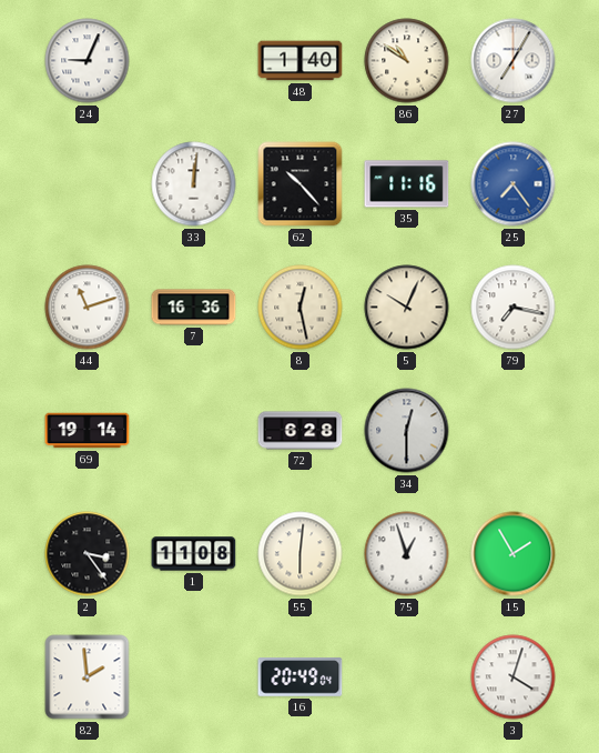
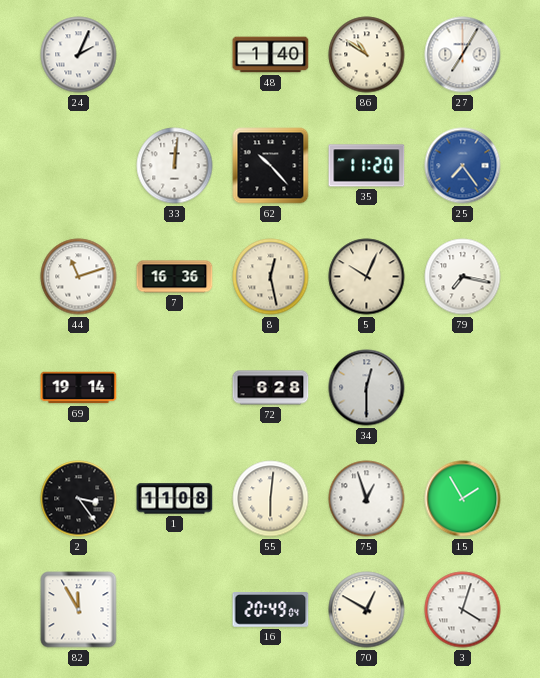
24: 9:04 -> 2:04
35: 11:16 -> 11:20
82: 1:59 -> 11:55
70: none -> 12:50
